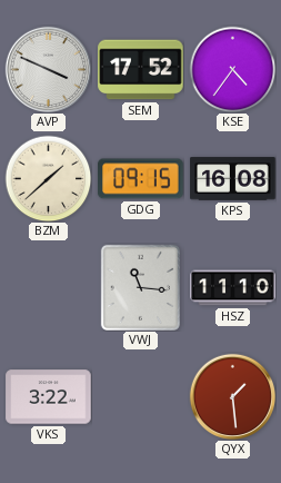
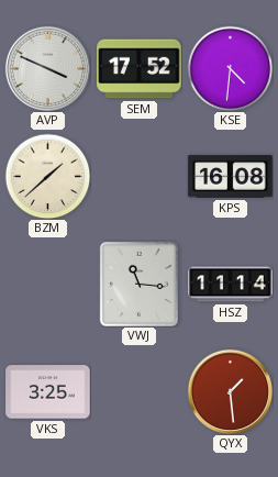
KSE: 4:36 -> 4:31
GDG: 09:15 -> none
HSZ: 11:10 -> 11:14
VKS: 3:22 -> 3:25
